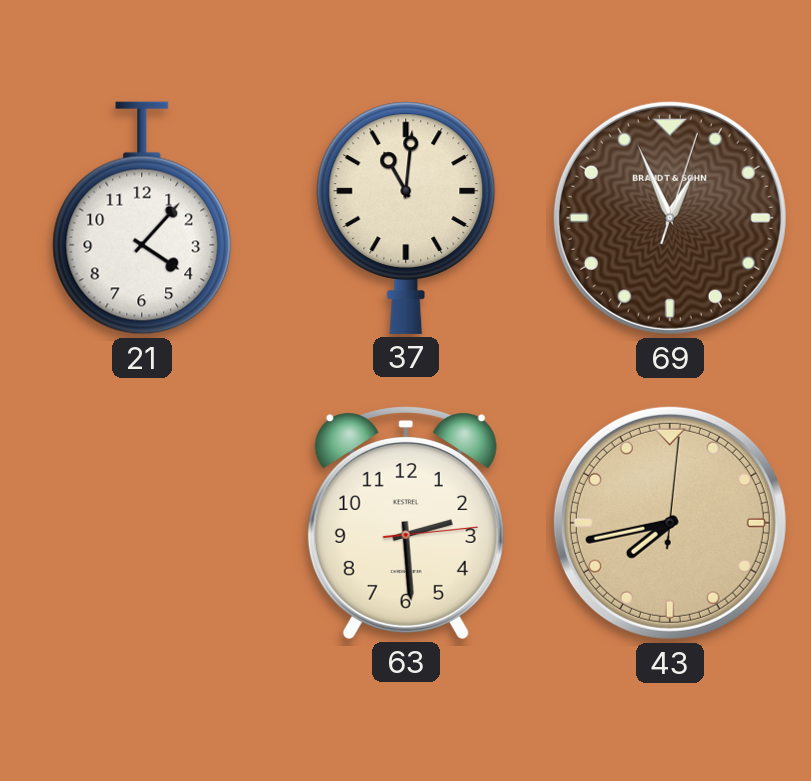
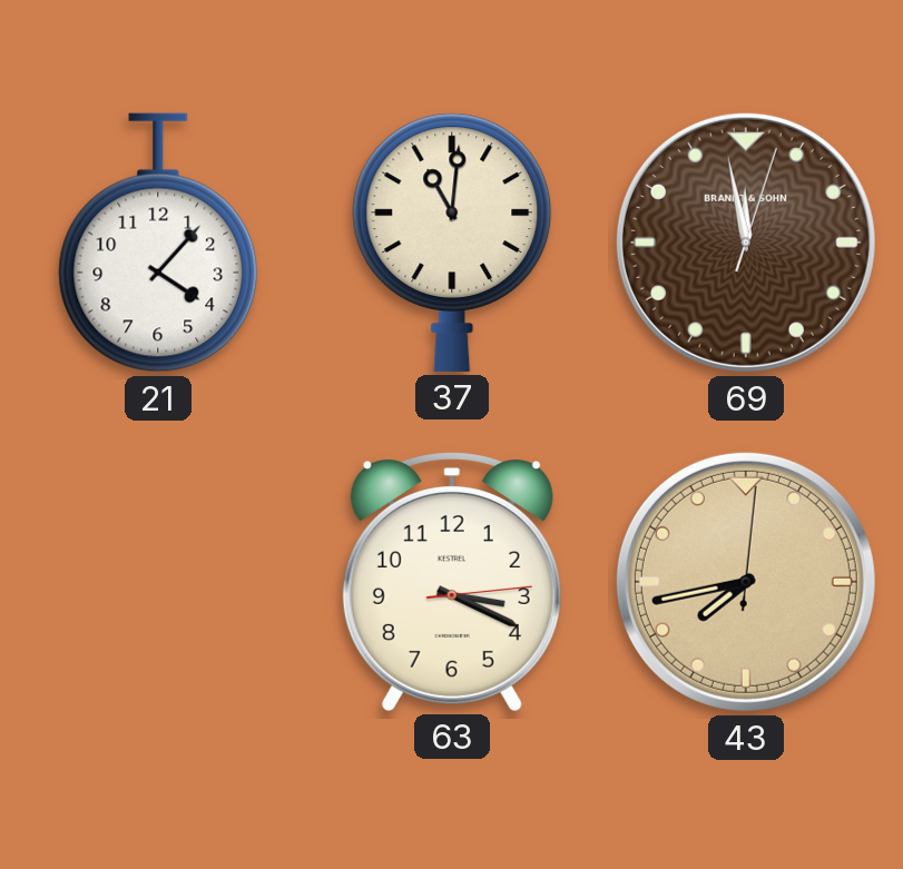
69: 12:56 -> 11:58
63: 2:29 -> 3:19
